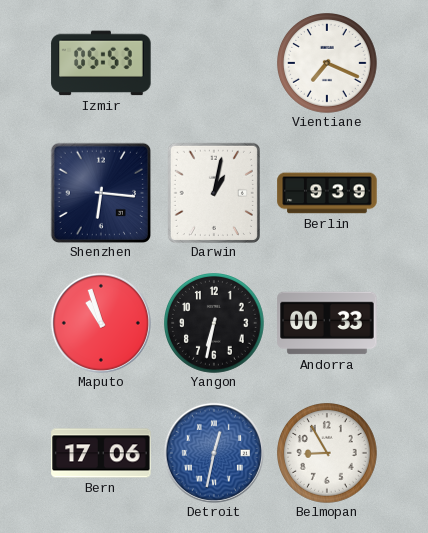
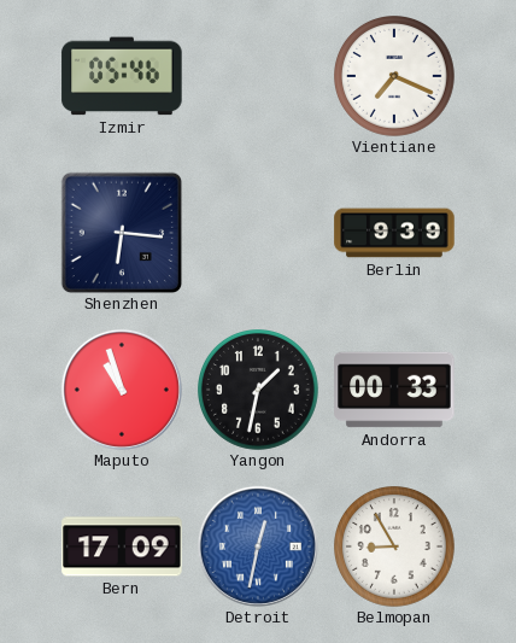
Izmir: 05:53 -> 05:46
Darwin: 1:02 -> none
Yangon: 6:32 -> 1:32
Bern: 17:06 -> 17:09
